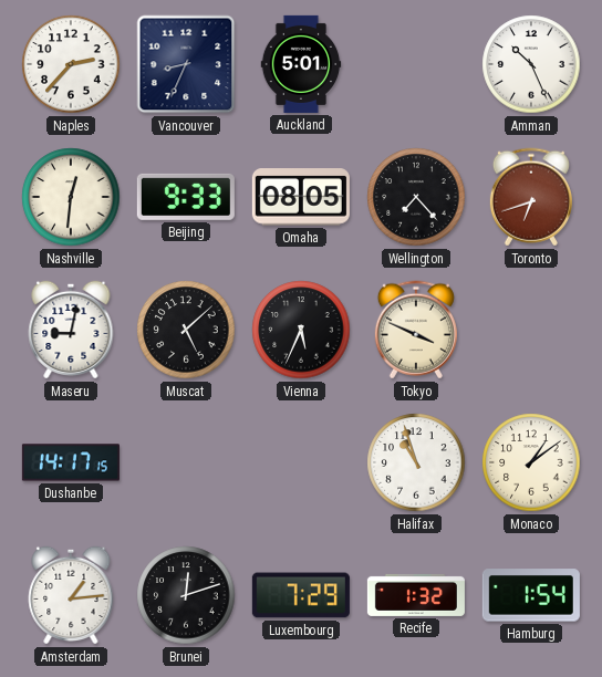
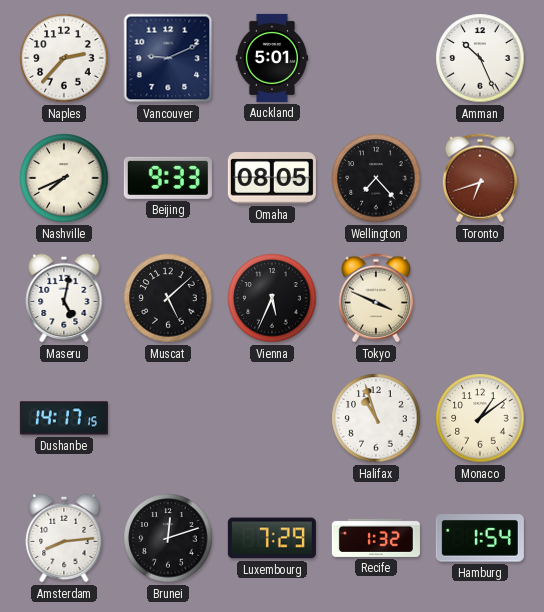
Vancouver: 8:34 -> 9:11
Nashville: 12:31 -> 7:41
Maseru: 9:02 -> 5:02
Amsterdam: 1:14 -> 8:14
